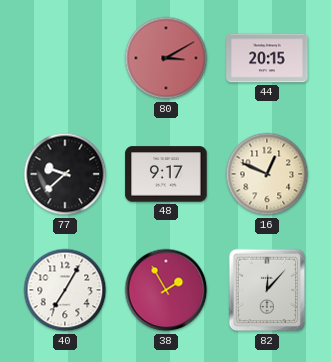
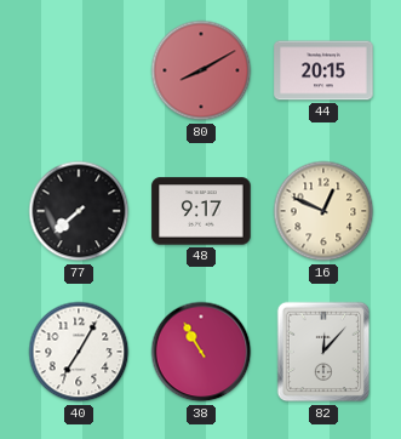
80: 3:10 -> 8:10
77: 9:38 -> 7:38
38: 1:55 -> 10:55
